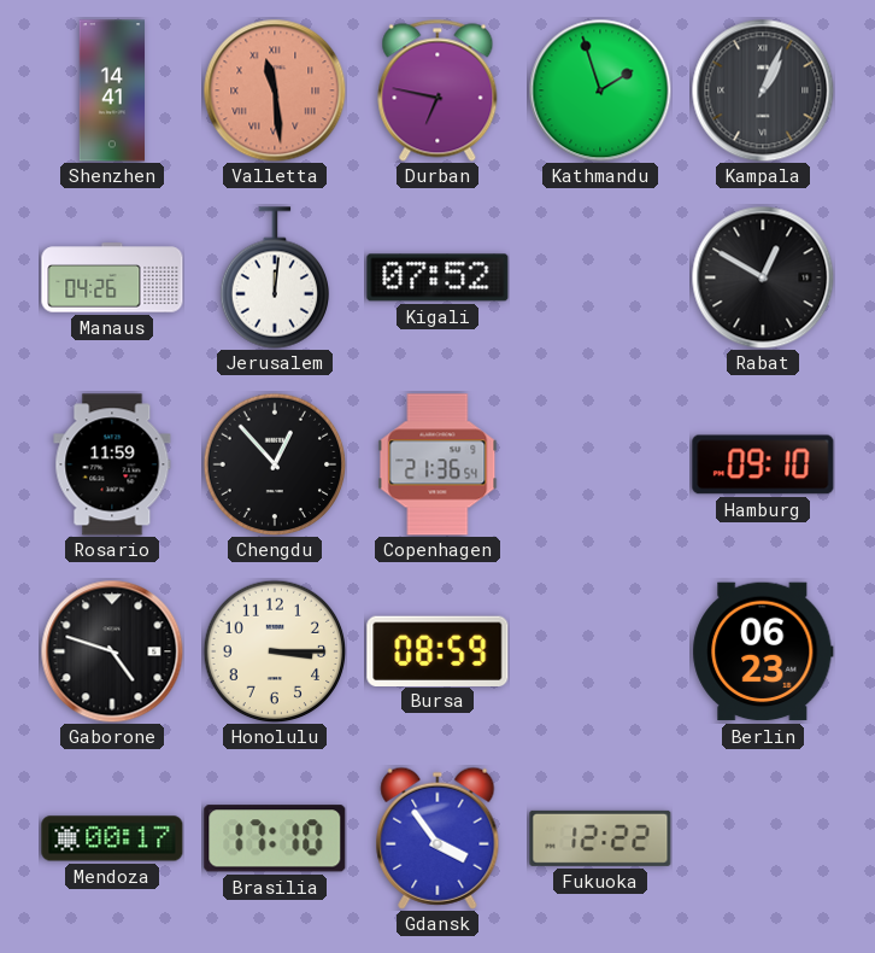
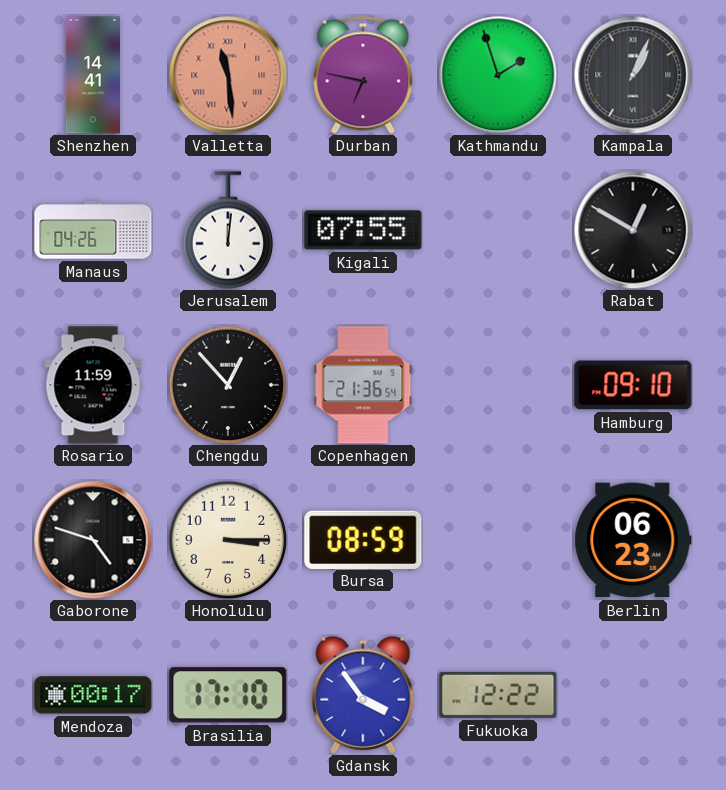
Kigali: 07:52 -> 07:55
